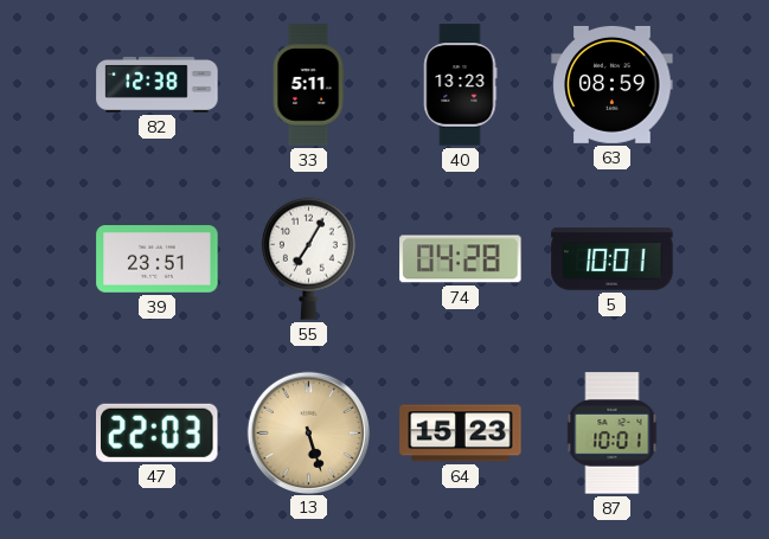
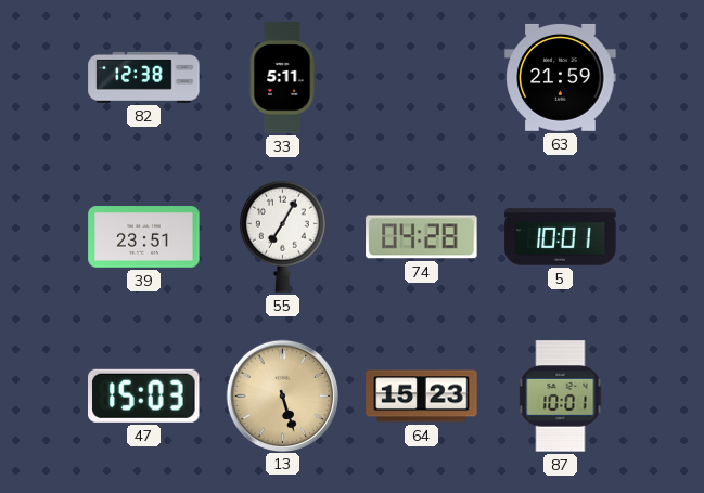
40: 13:23 -> none
63: 08:59 -> 21:59
47: 22:03 -> 15:03
